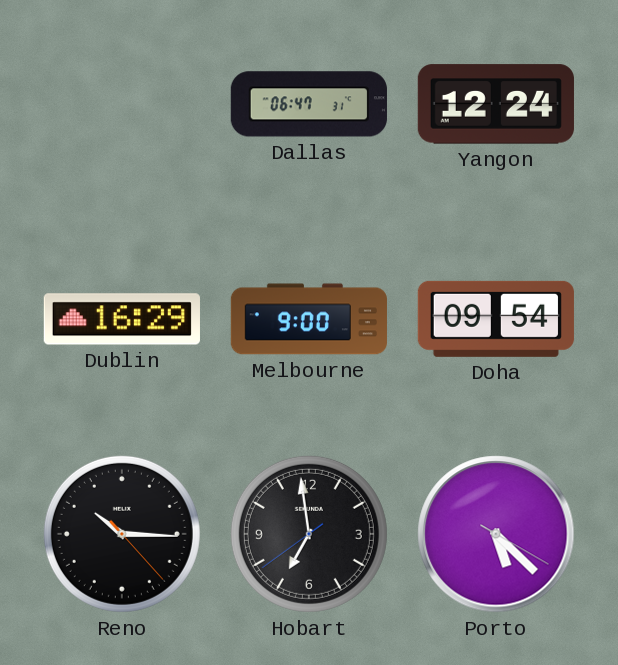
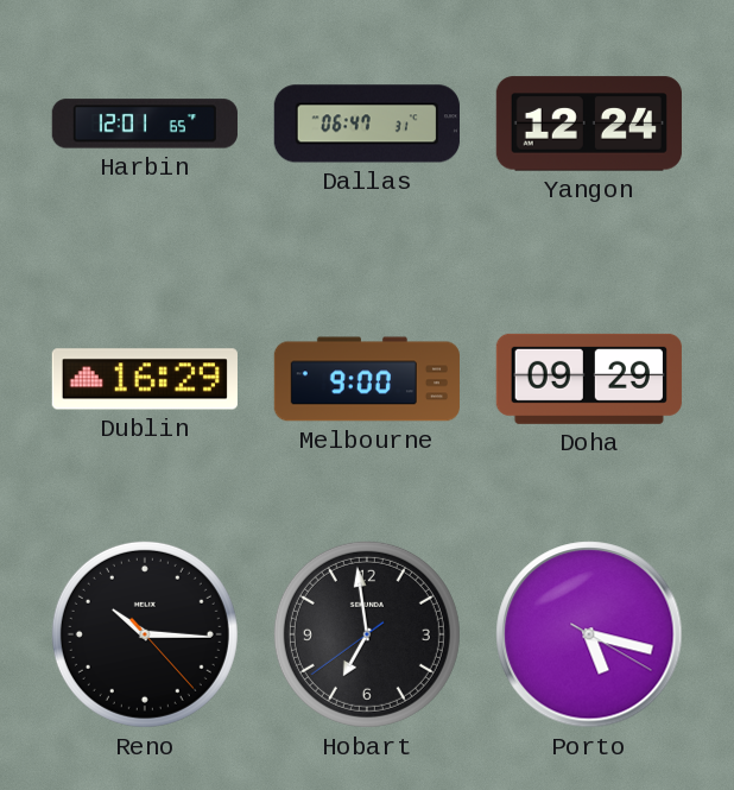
Harbin: none -> 12:01
Doha: 09:54 -> 09:29
Porto: 5:22 -> 5:17
